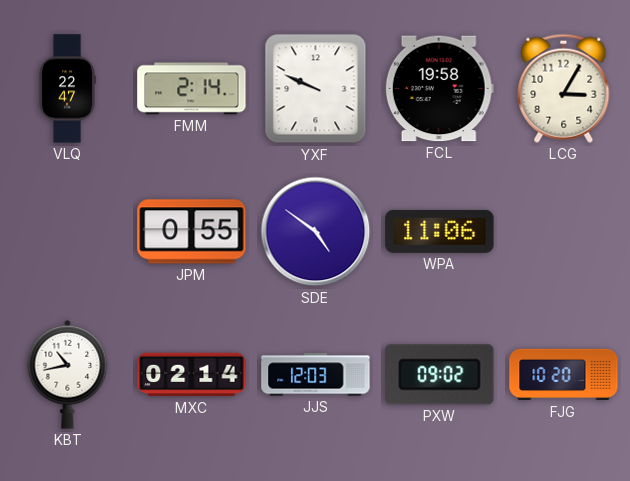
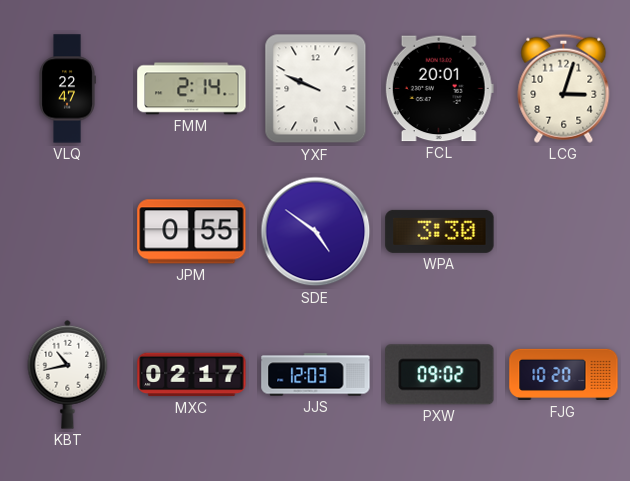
FCL: 19:58 -> 20:01
LCG: 3:05 -> 3:03
WPA: 11:06 -> 3:30
MXC: 02:14 -> 02:17
